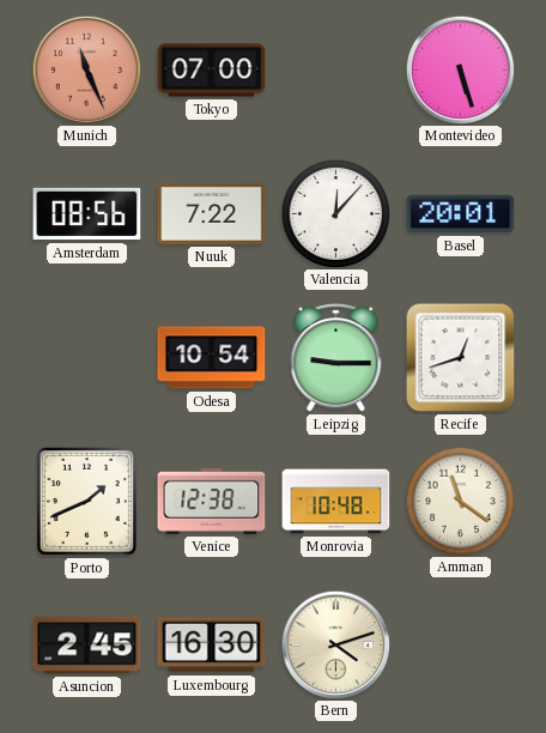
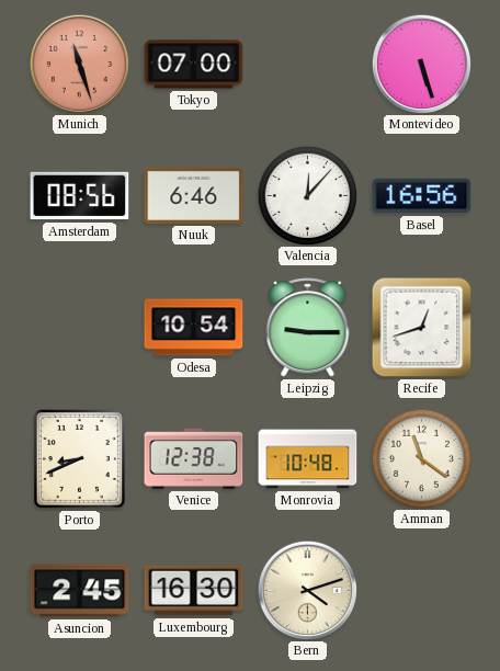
Munich: 11:26 -> 11:27
Nuuk: 7:22 -> 6:46
Basel: 20:01 -> 16:56
Porto: 1:41 -> 8:41
